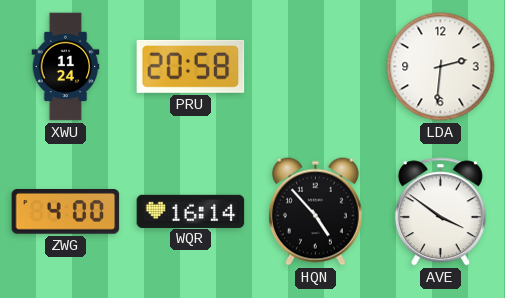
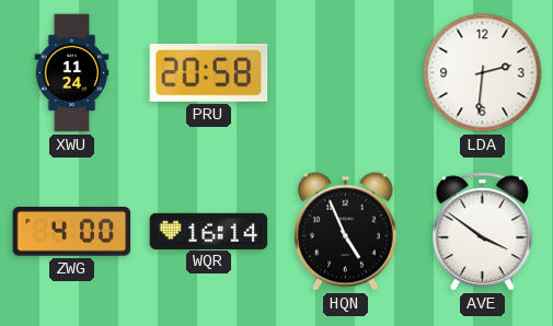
HQN: 4:53 -> 4:56
